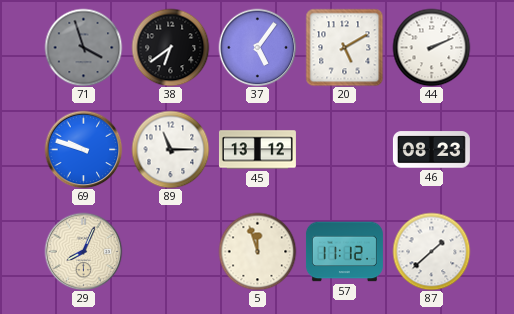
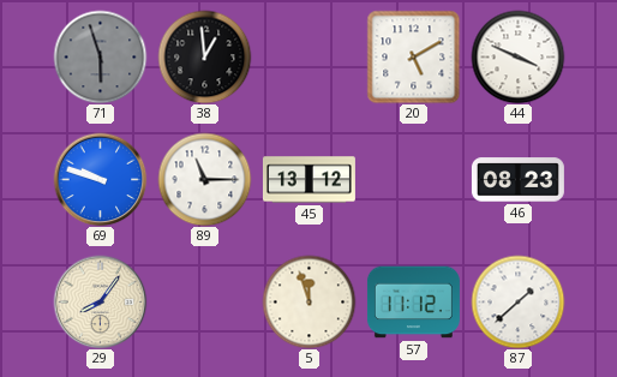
71: 3:57 -> 5:57
38: 6:39 -> 12:59
37: 5:06 -> none
44: 2:11 -> 3:49
29: 8:04 -> 8:06
